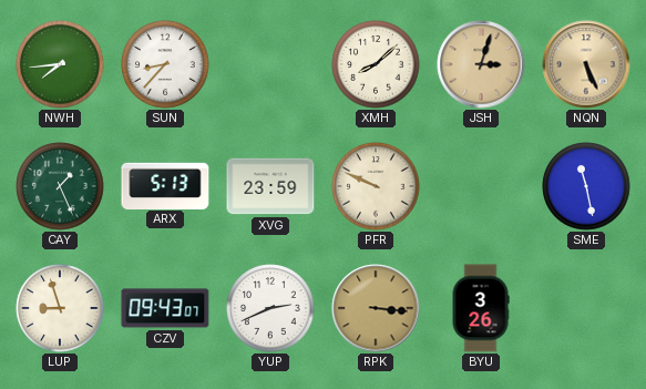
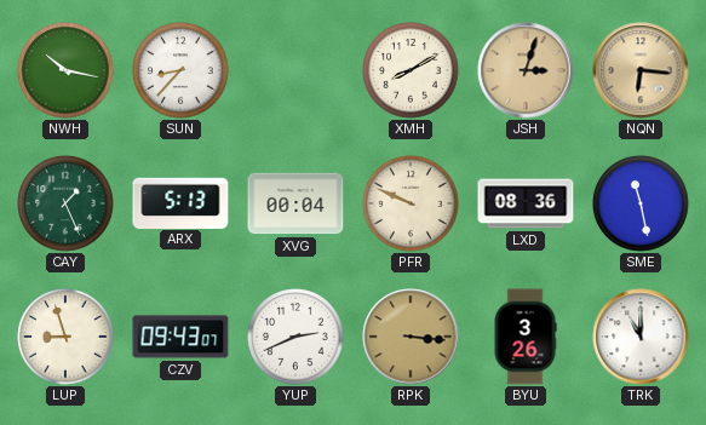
NWH: 7:44 -> 10:17
XMH: 8:08 -> 8:10
NQN: 5:26 -> 6:16
XVG: 23:59 -> 00:04
LXD: none -> 08:36
TRK: none -> 11:00
